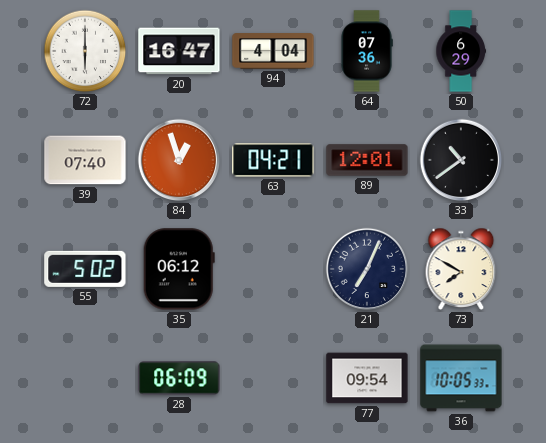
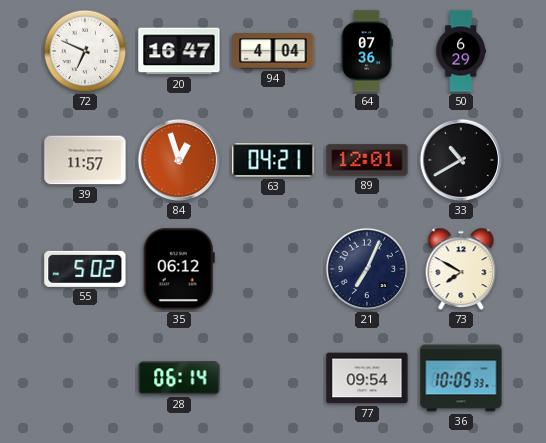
72: 6:00 -> 6:49
39: 07:40 -> 11:57
33: 10:39 -> 10:40
28: 06:09 -> 06:14
